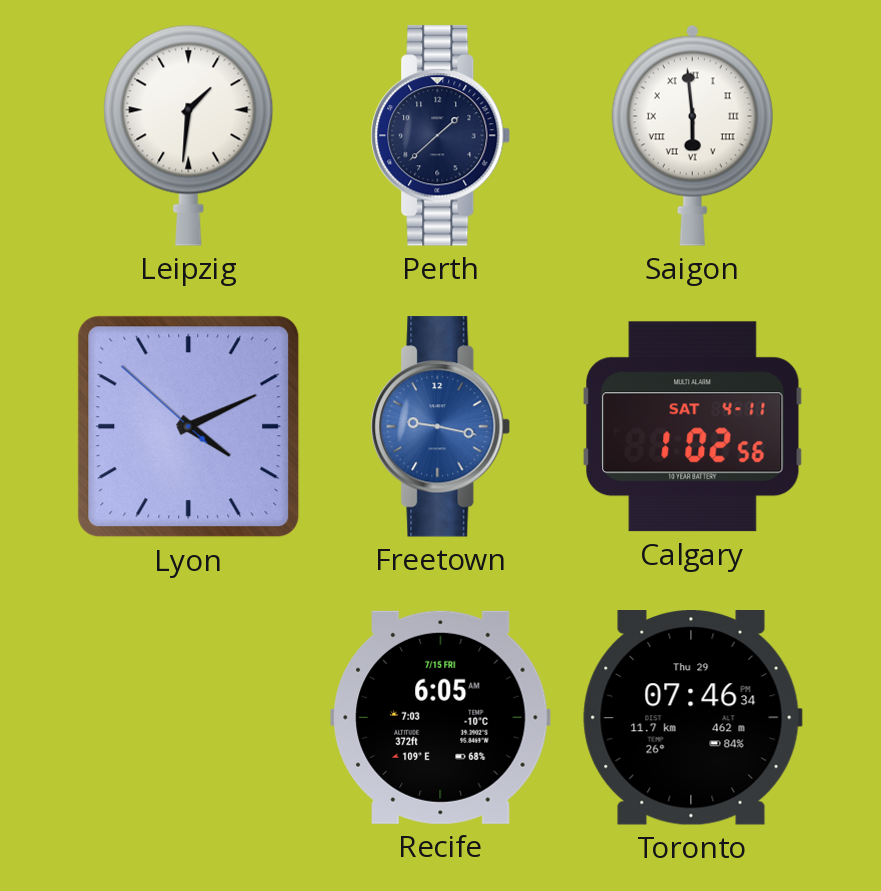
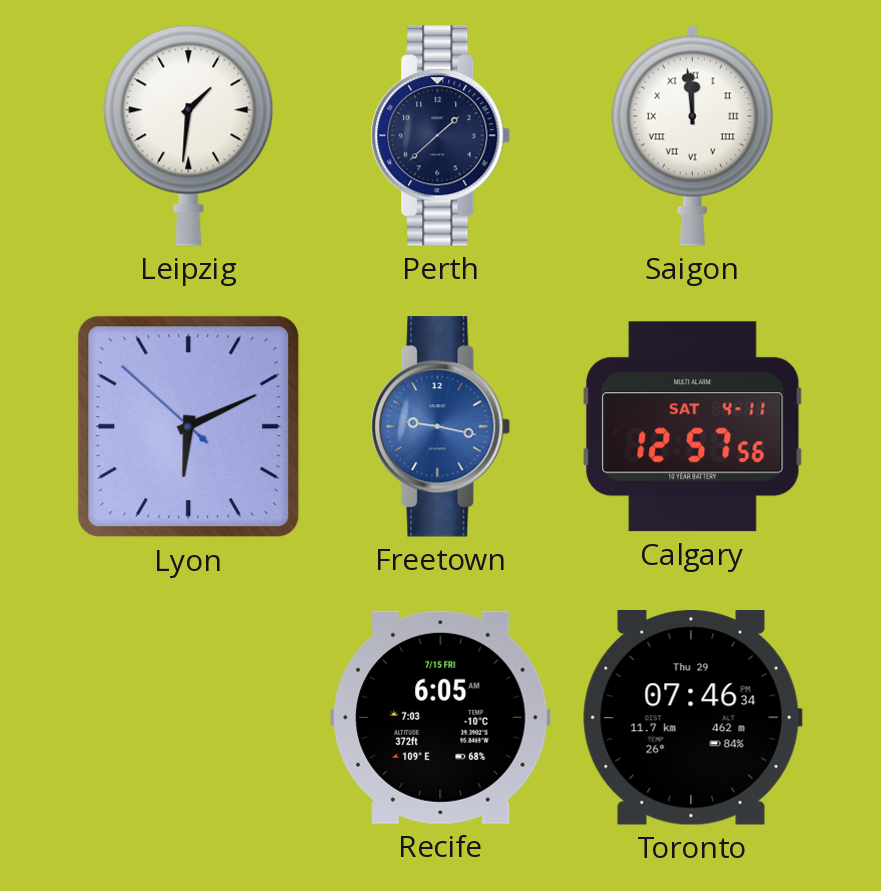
Saigon: 5:59 -> 11:59
Lyon: 4:10 -> 6:10
Calgary: 1:02 -> 12:57
